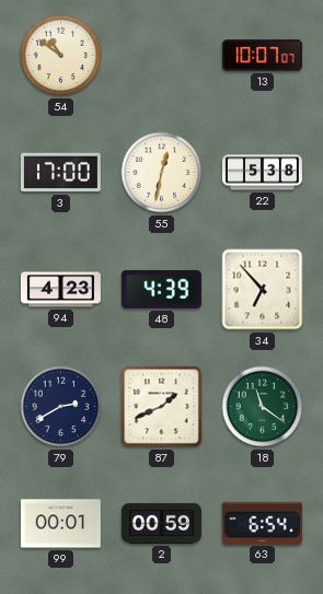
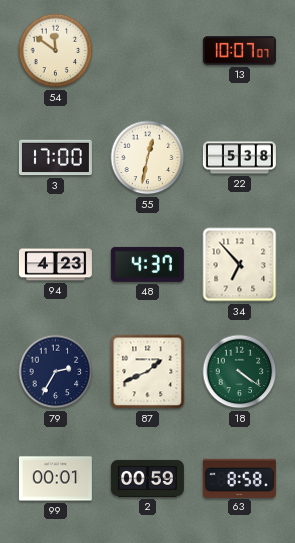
54: 10:51 -> 11:51
48: 4:39 -> 4:37
79: 2:40 -> 2:35
18: 11:21 -> 4:21
63: 6:54 -> 8:58
